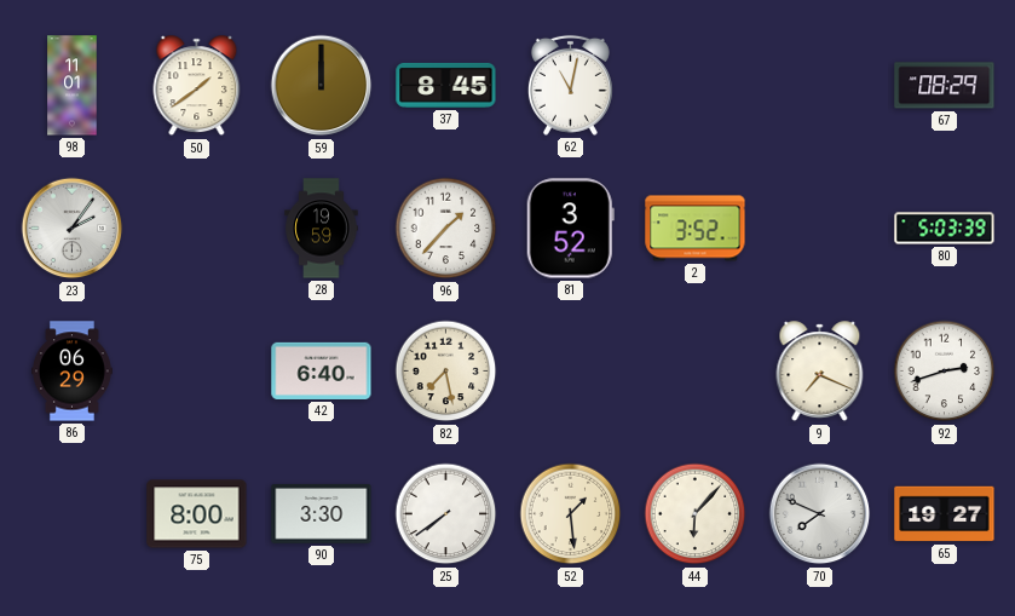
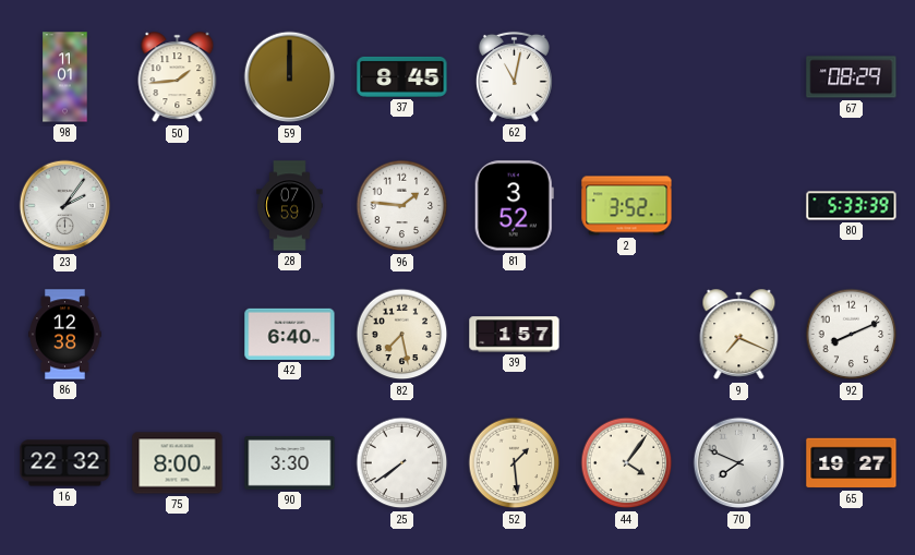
50: 1:39 -> 1:44
28: 19:59 -> 07:59
96: 1:37 -> 1:46
80: 5:03 -> 5:33
86: 06:29 -> 12:38
39: none -> 1:57
92: 2:42 -> 8:11
16: none -> 22:32
44: 6:07 -> 4:06
